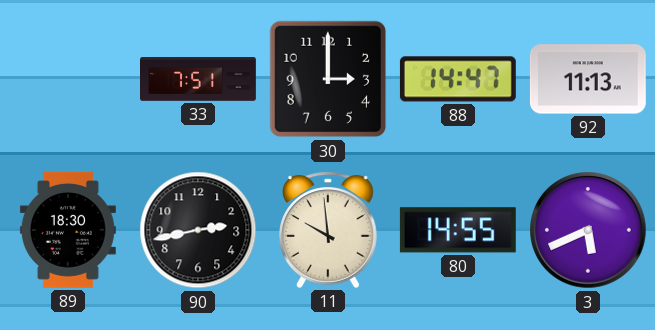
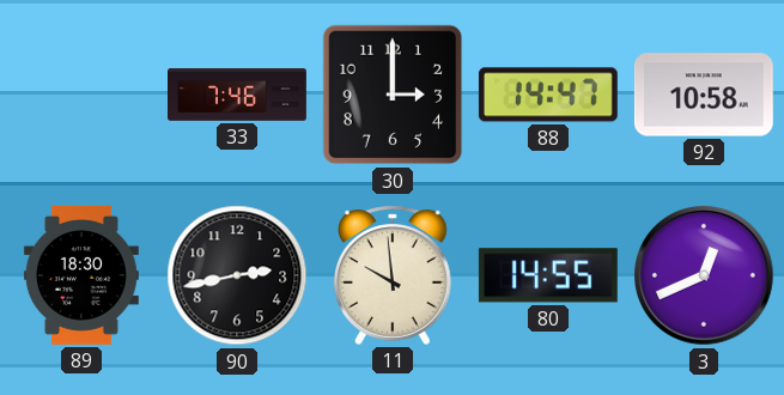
33: 7:51 -> 7:46
92: 11:13 -> 10:58
3: 5:41 -> 12:41
